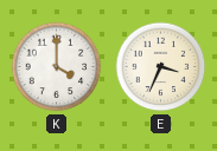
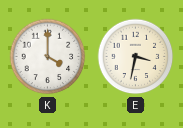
E: 3:34 -> 3:32
